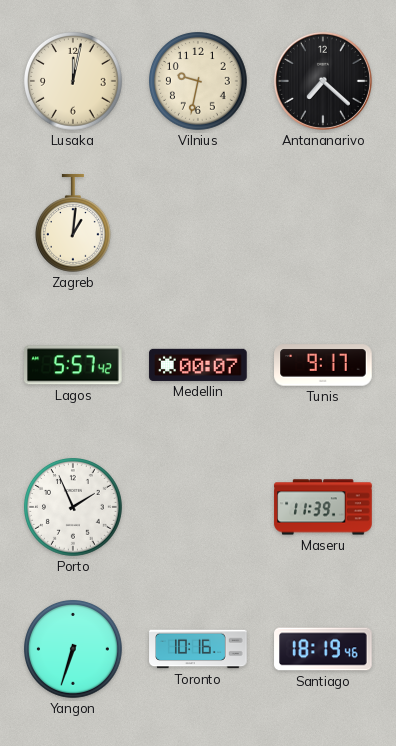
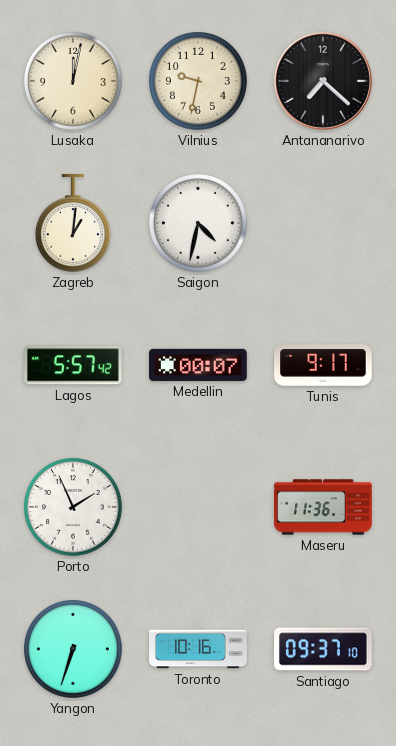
Saigon: none -> 4:32
Maseru: 11:39 -> 11:36
Santiago: 18:19 -> 09:37
